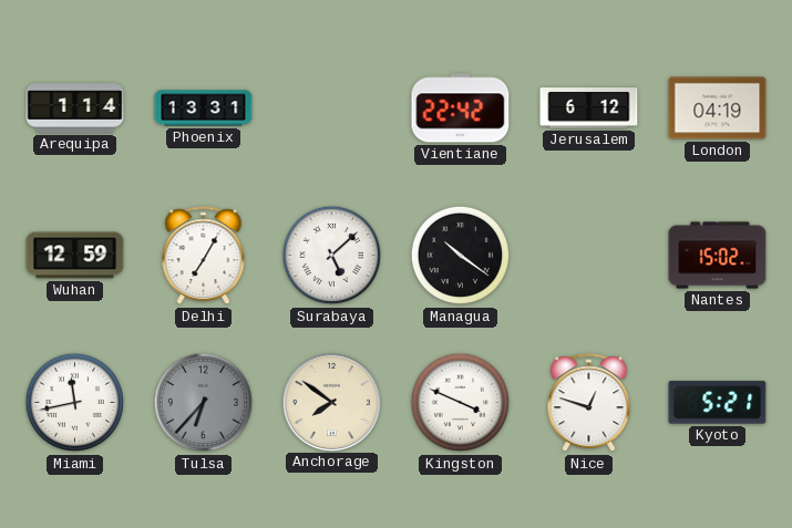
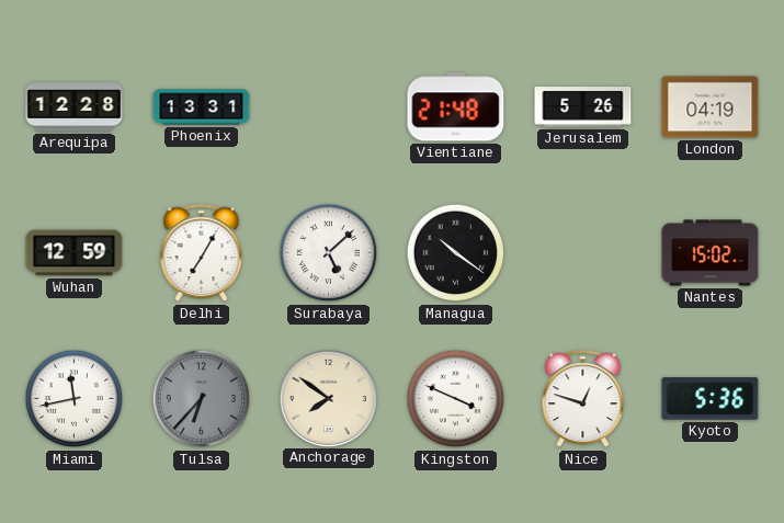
Arequipa: 1:14 -> 12:28
Vientiane: 22:42 -> 21:48
Jerusalem: 6:12 -> 5:26
Kyoto: 5:21 -> 5:36
